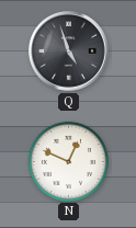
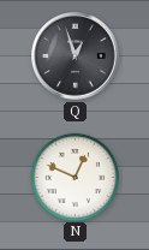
Q: 4:57 -> 12:57
